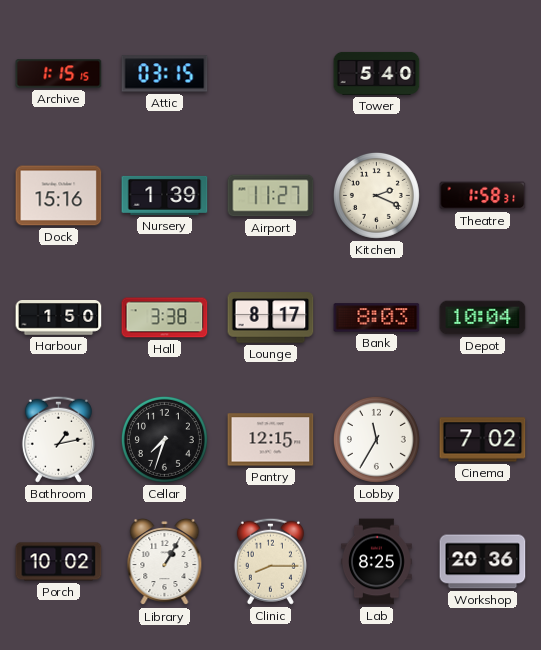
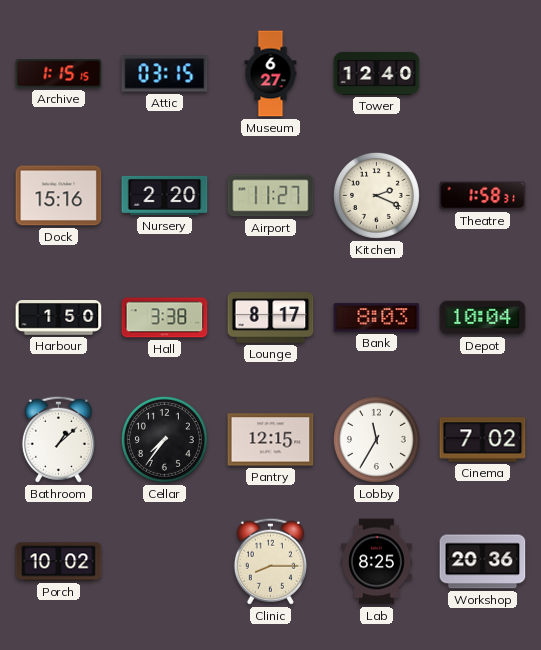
Museum: none -> 6:27
Tower: 5:40 -> 12:40
Nursery: 1:39 -> 2:20
Bathroom: 1:13 -> 1:08
Cellar: 7:33 -> 7:36
Library: 1:05 -> none
